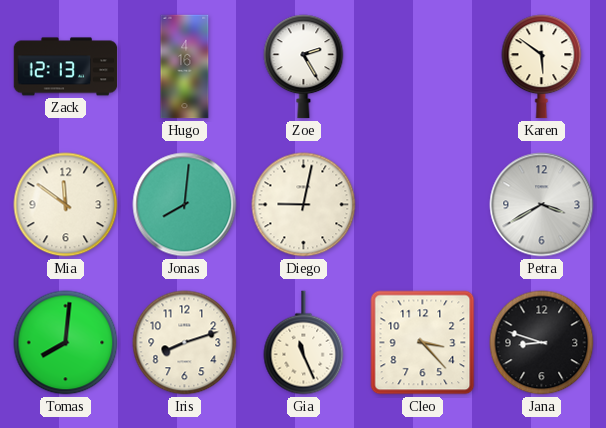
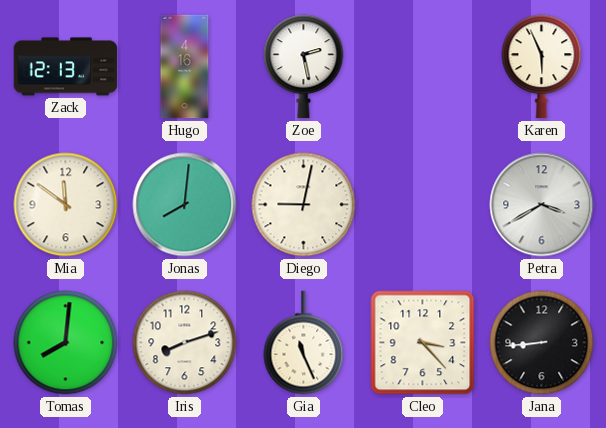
Zoe: 2:25 -> 2:28
Karen: 5:51 -> 5:56
Jana: 8:48 -> 8:44
